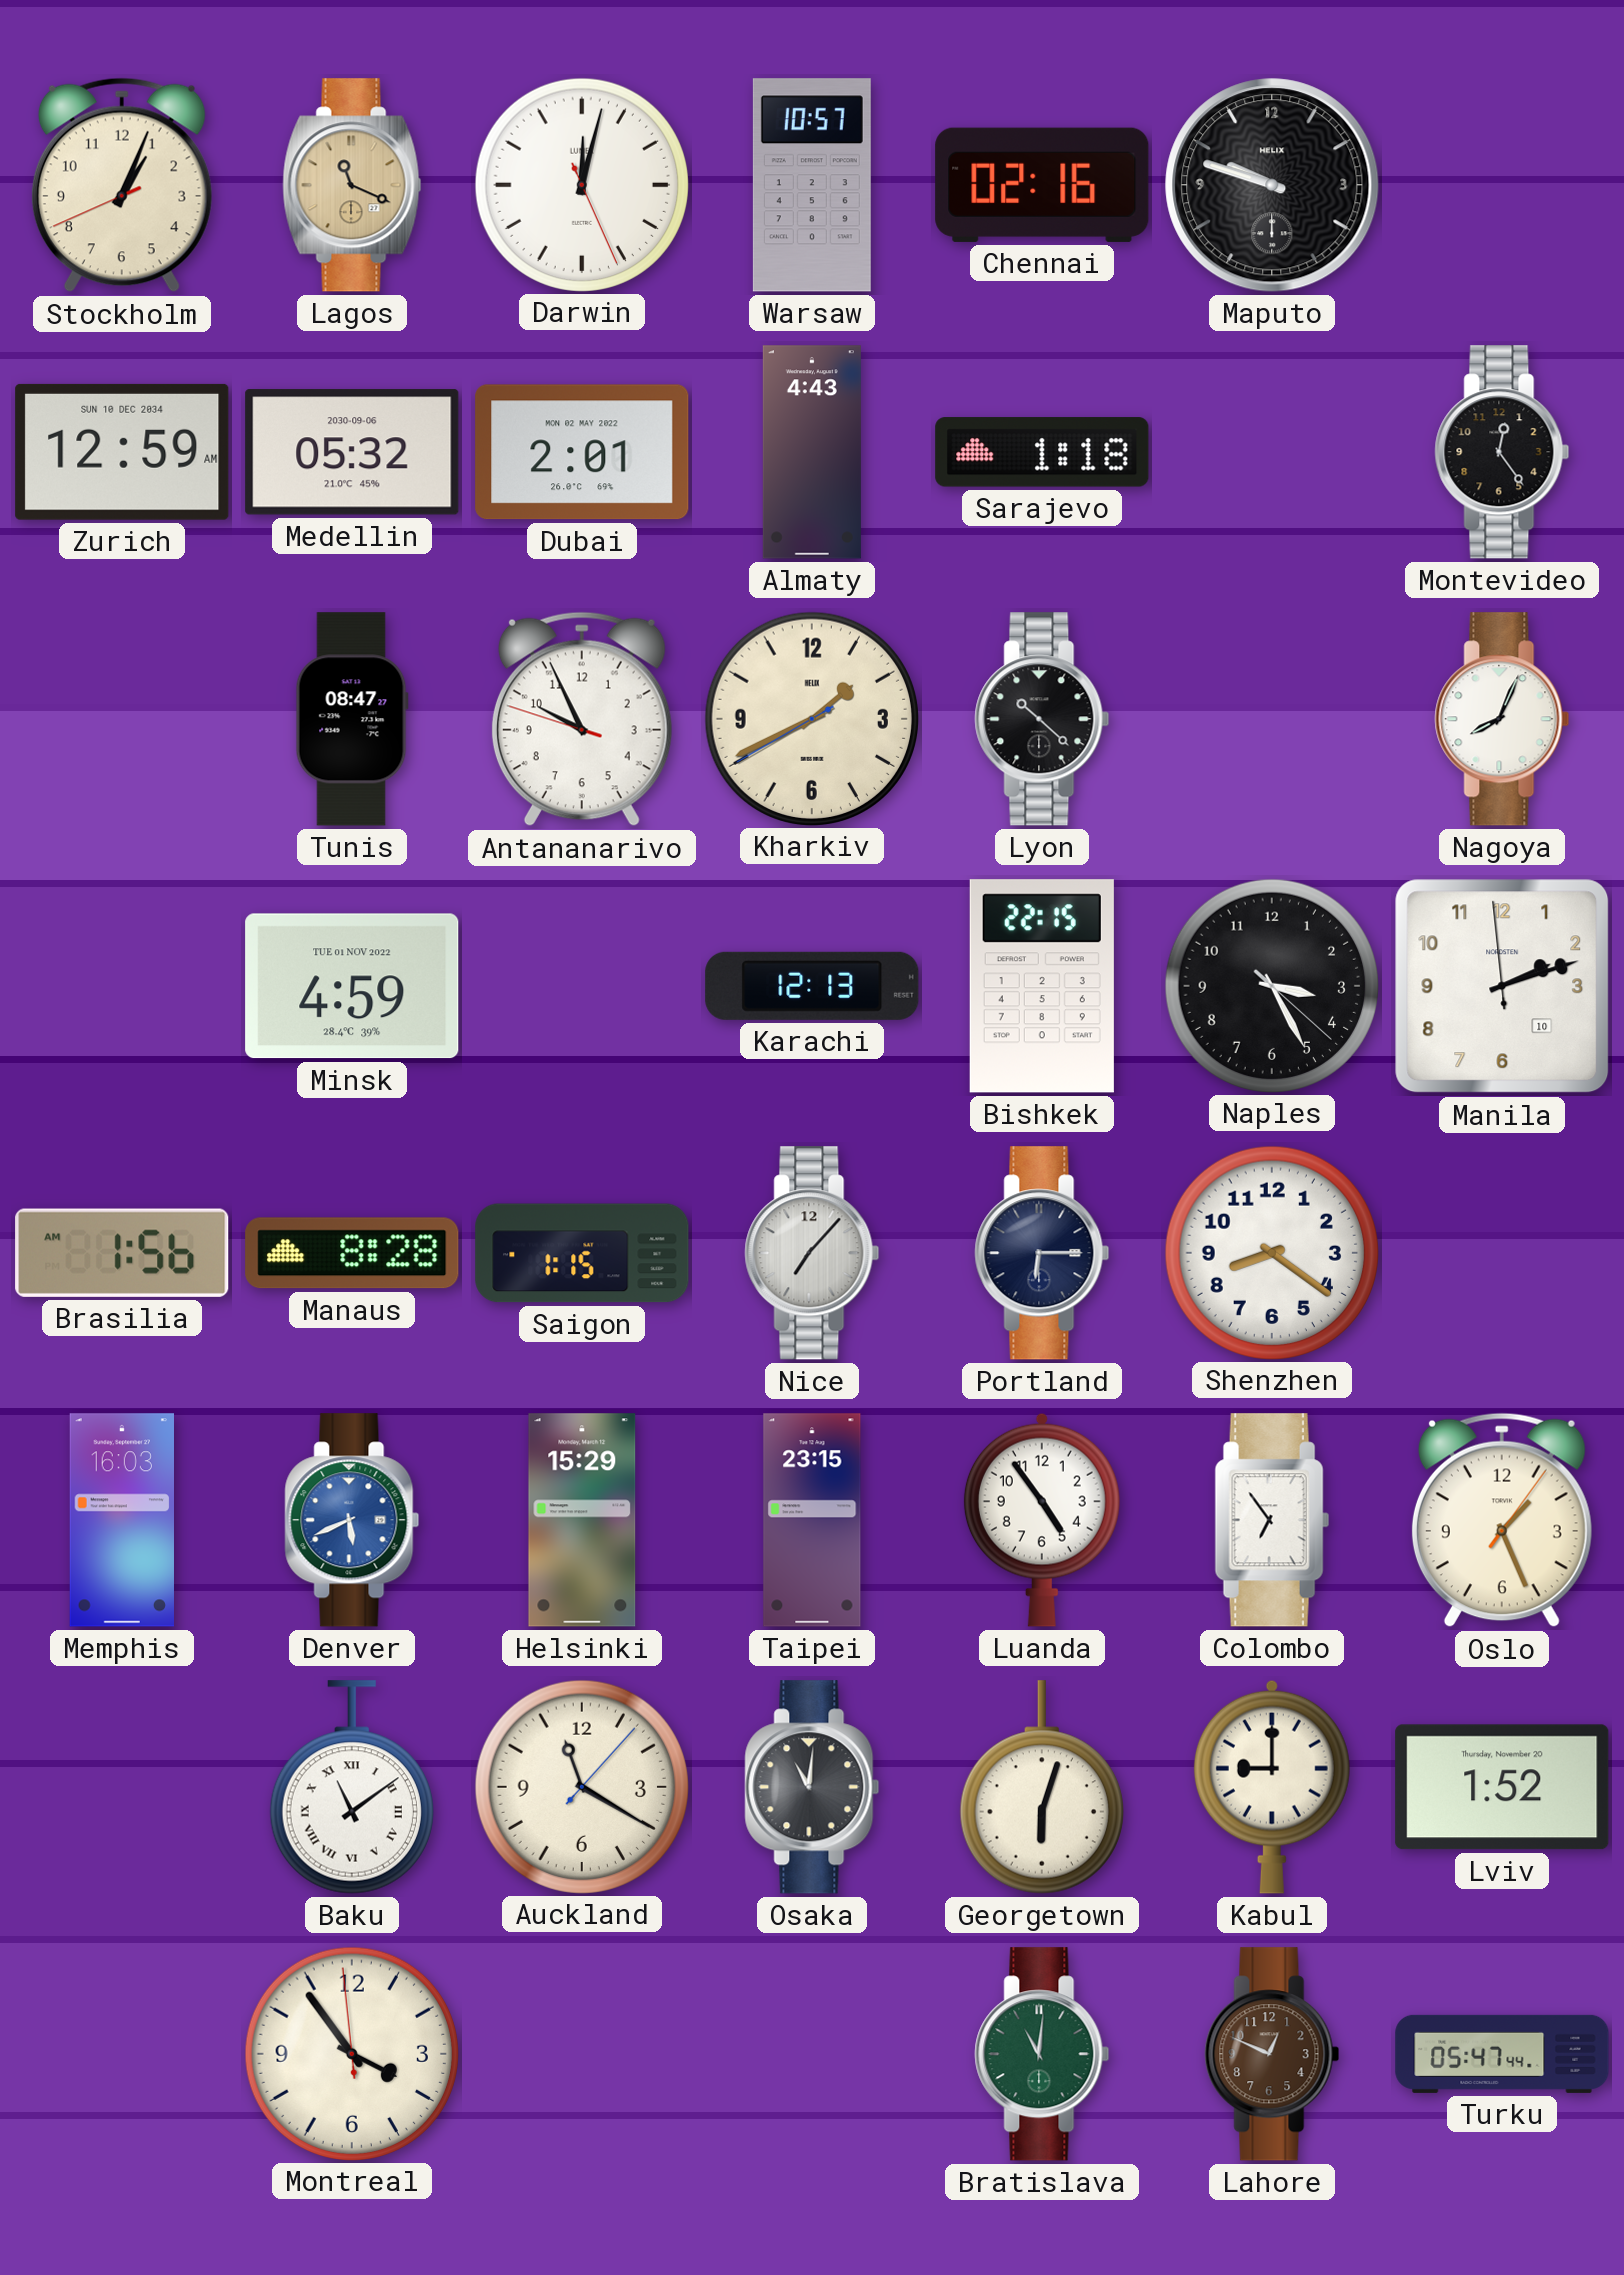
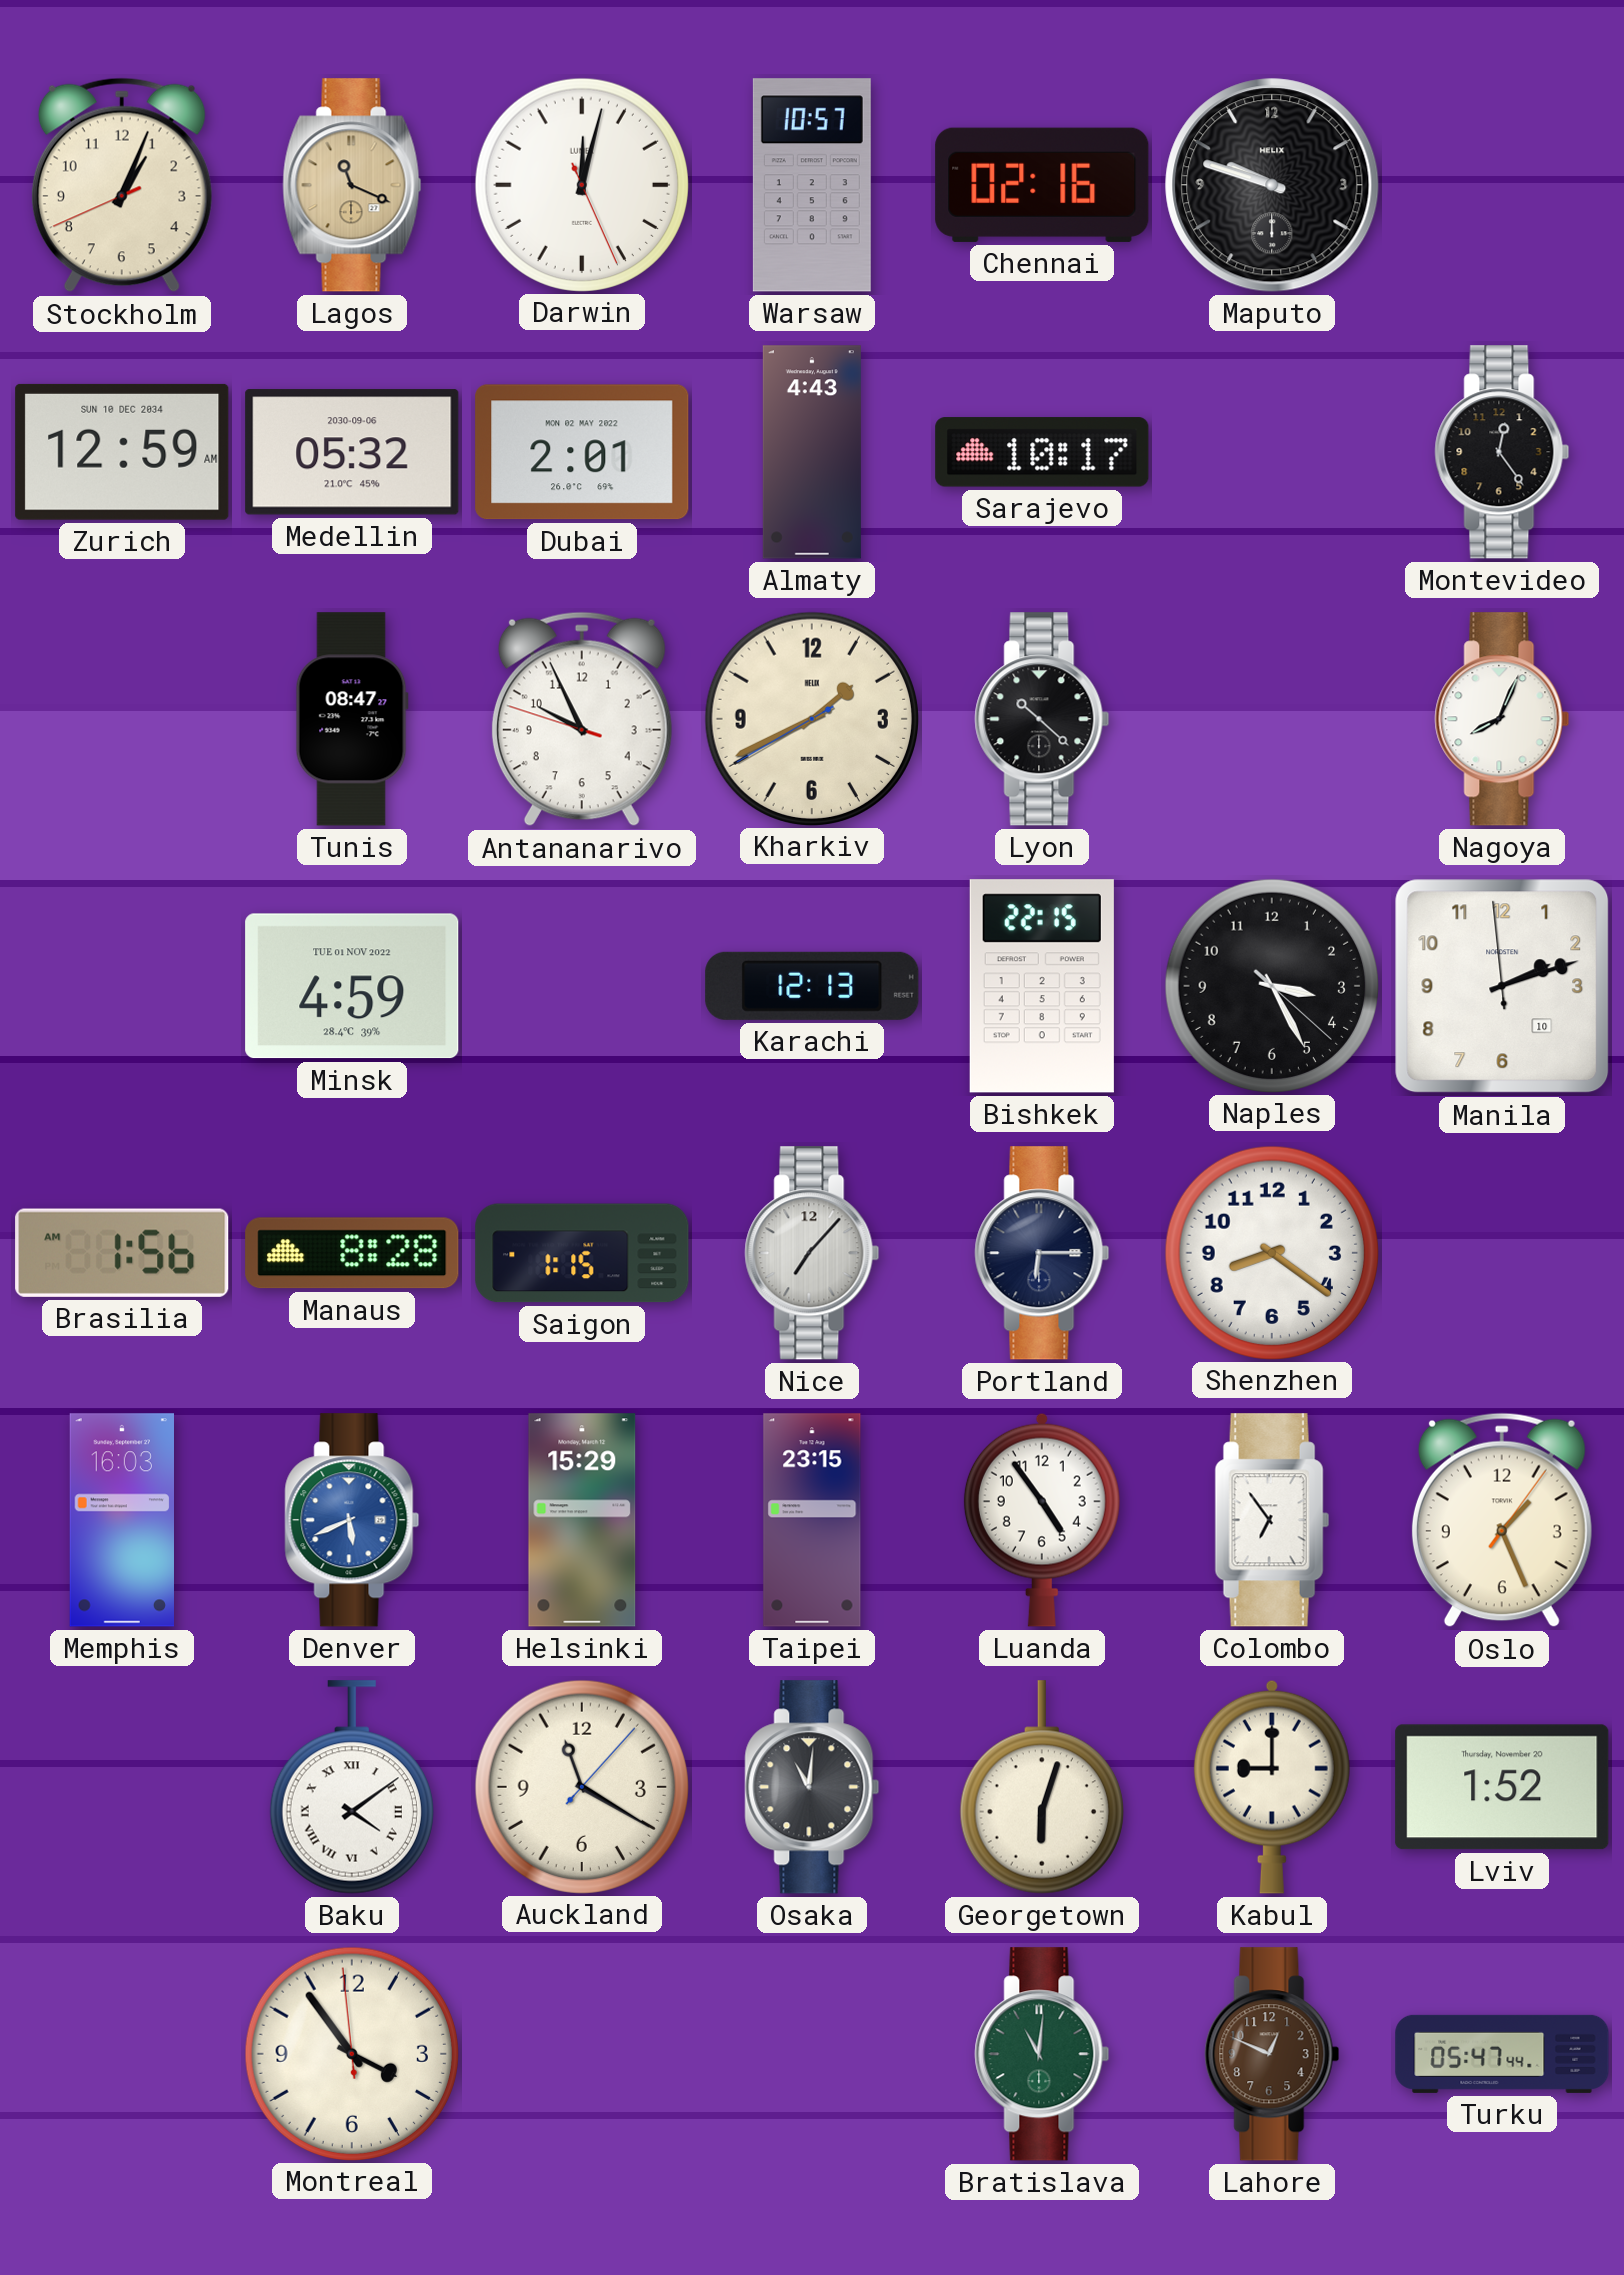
Sarajevo: 1:18 -> 10:17
Baku: 11:09 -> 4:09
